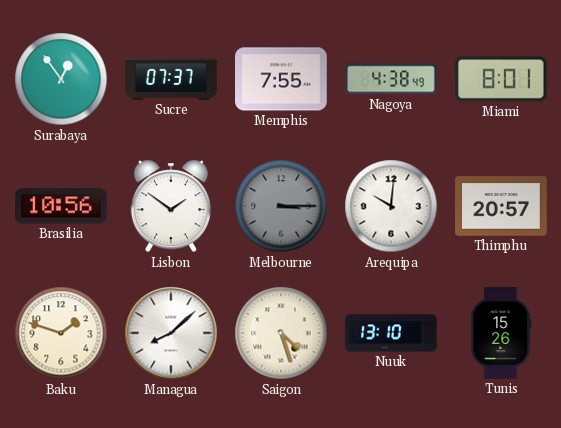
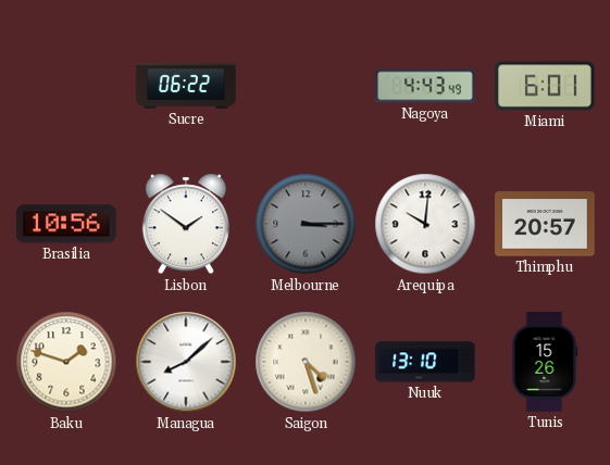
Surabaya: 12:54 -> none
Sucre: 07:37 -> 06:22
Memphis: 7:55 -> none
Nagoya: 4:38 -> 4:43
Miami: 8:01 -> 6:01
